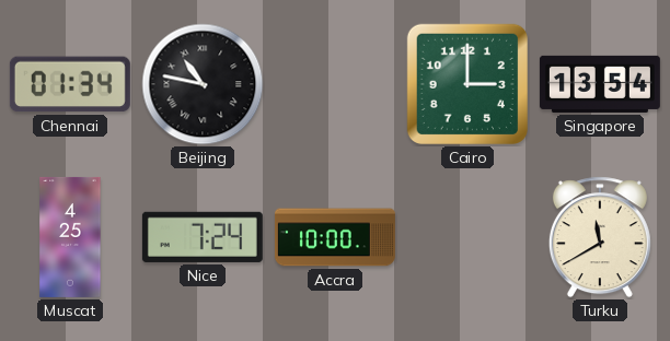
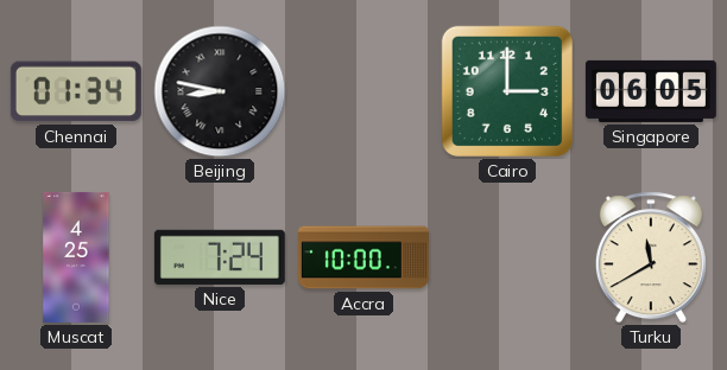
Beijing: 10:47 -> 8:47
Singapore: 13:54 -> 06:05
